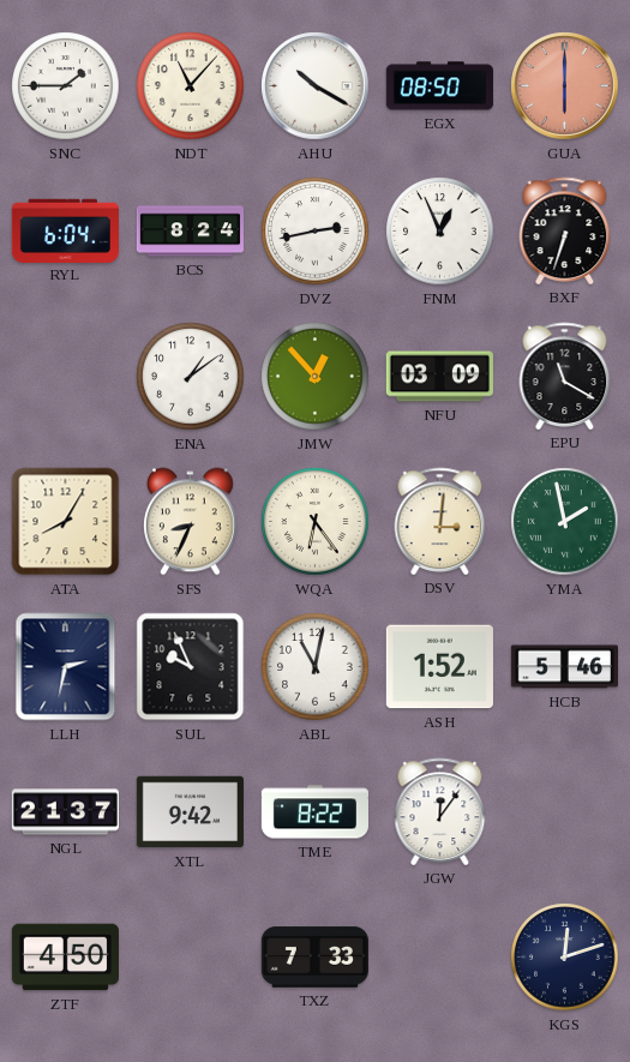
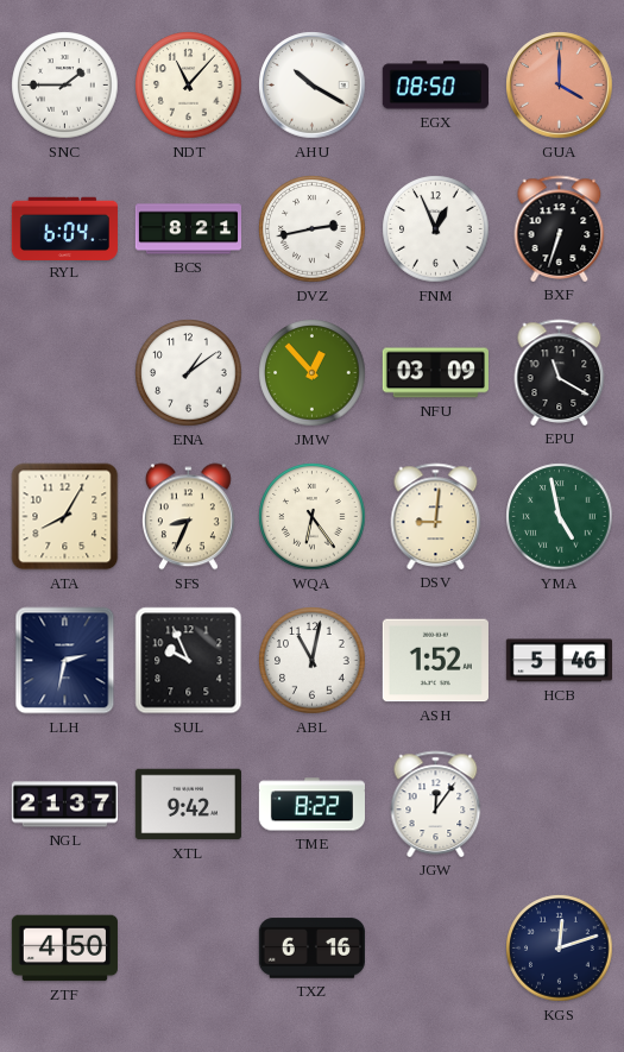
GUA: 6:00 -> 4:00
BCS: 8:24 -> 8:21
DSV: 3:01 -> 9:01
YMA: 1:58 -> 4:58
TXZ: 7:33 -> 6:16
